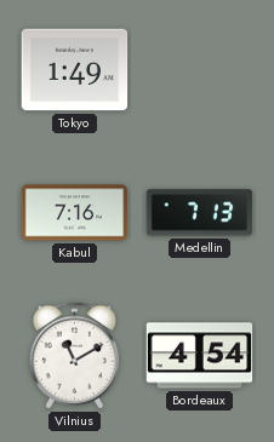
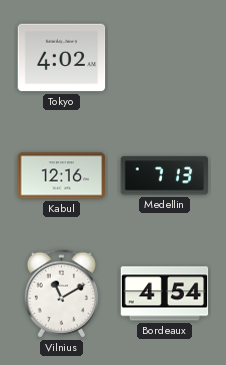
Tokyo: 1:49 -> 4:02
Kabul: 7:16 -> 12:16
